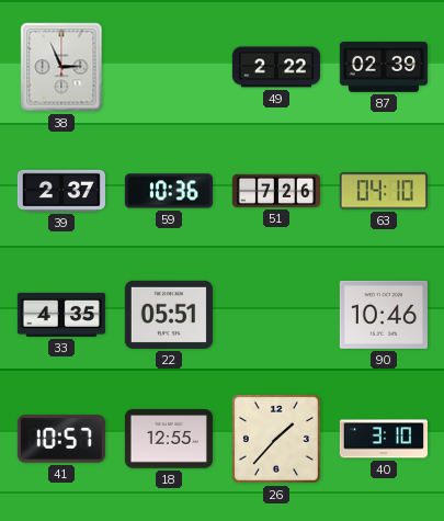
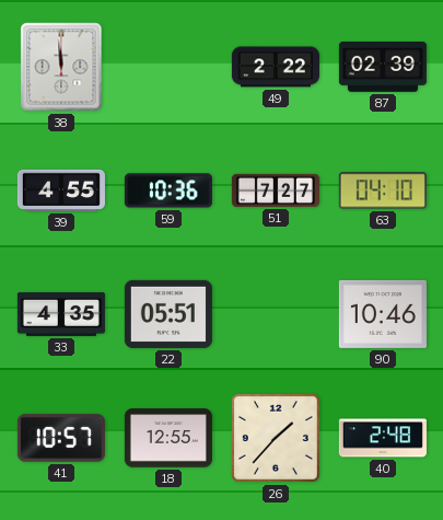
38: 2:56 -> 11:59
39: 2:37 -> 4:55
51: 7:26 -> 7:27
40: 3:10 -> 2:48
